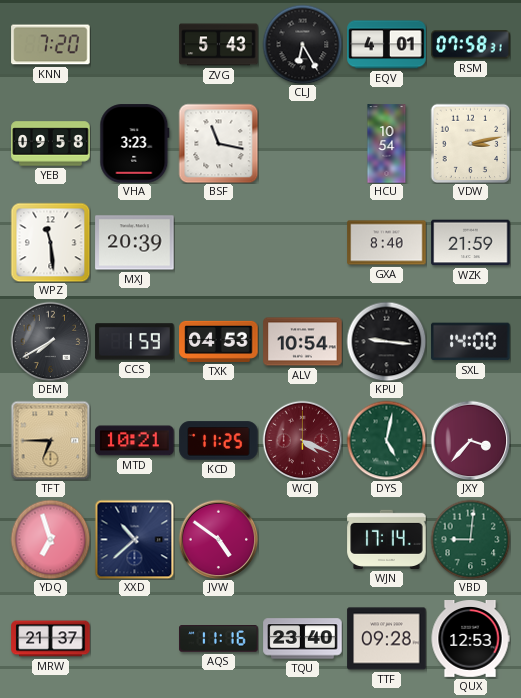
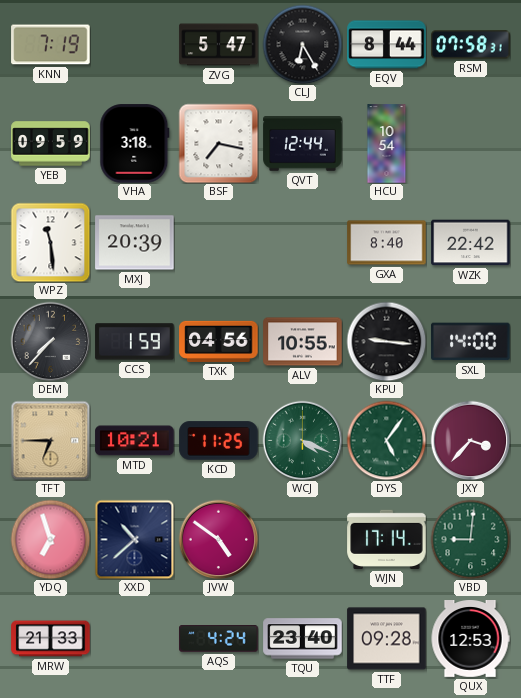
KNN: 7:20 -> 7:19
ZVG: 5:43 -> 5:47
EQV: 4:01 -> 8:44
YEB: 09:58 -> 09:59
VHA: 3:23 -> 3:18
BSF: 11:17 -> 7:17
QVT: none -> 12:44
VDW: 3:13 -> none
WZK: 21:59 -> 22:42
DEM: 7:40 -> 7:37
TXK: 04:53 -> 04:56
ALV: 10:54 -> 10:55
WCJ dial: burgundy -> green
DYS: 5:02 -> 5:06
MRW: 21:37 -> 21:33
AQS: 11:16 -> 4:24
